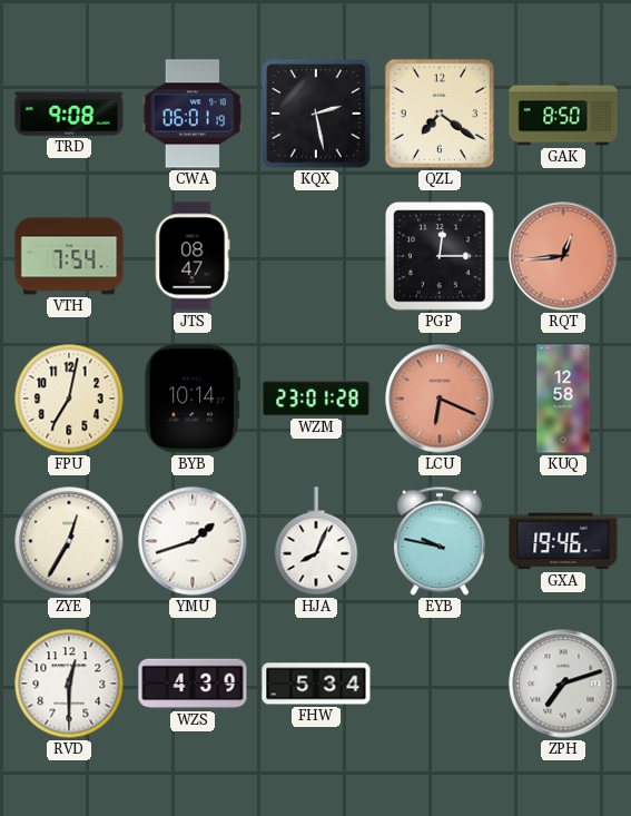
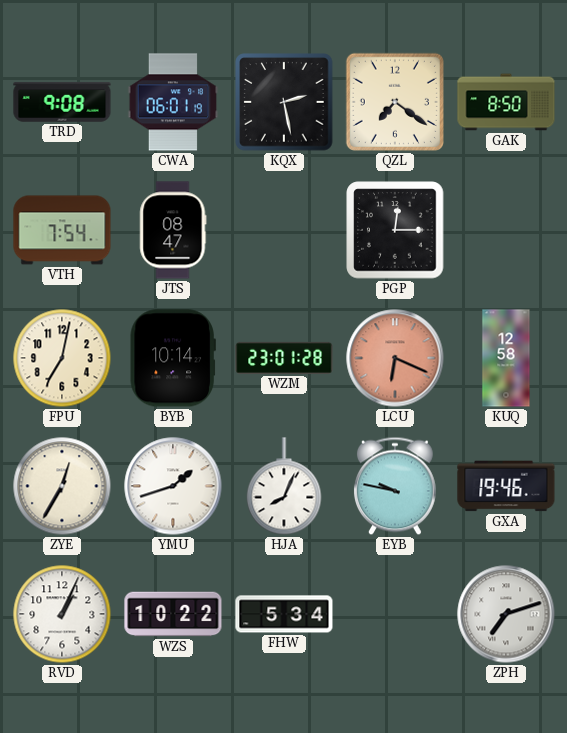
RQT: 12:44 -> none
RVD: 12:30 -> 1:04
WZS: 4:39 -> 10:22
